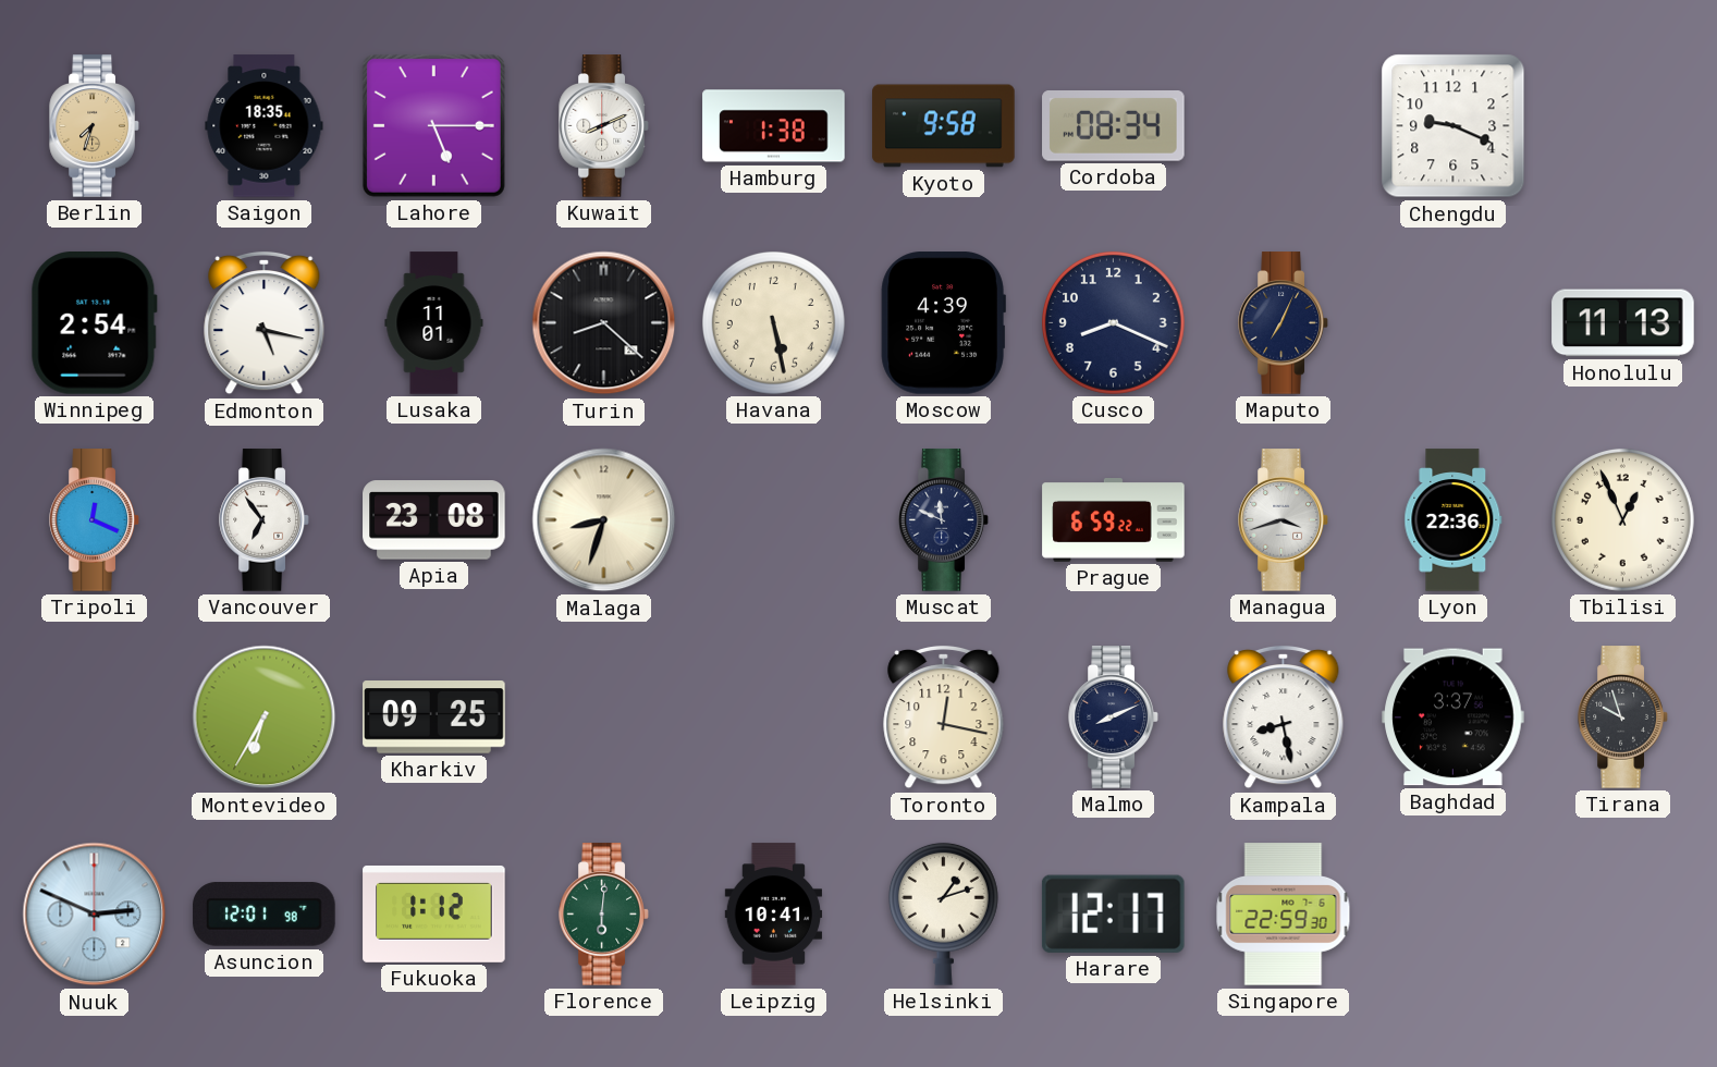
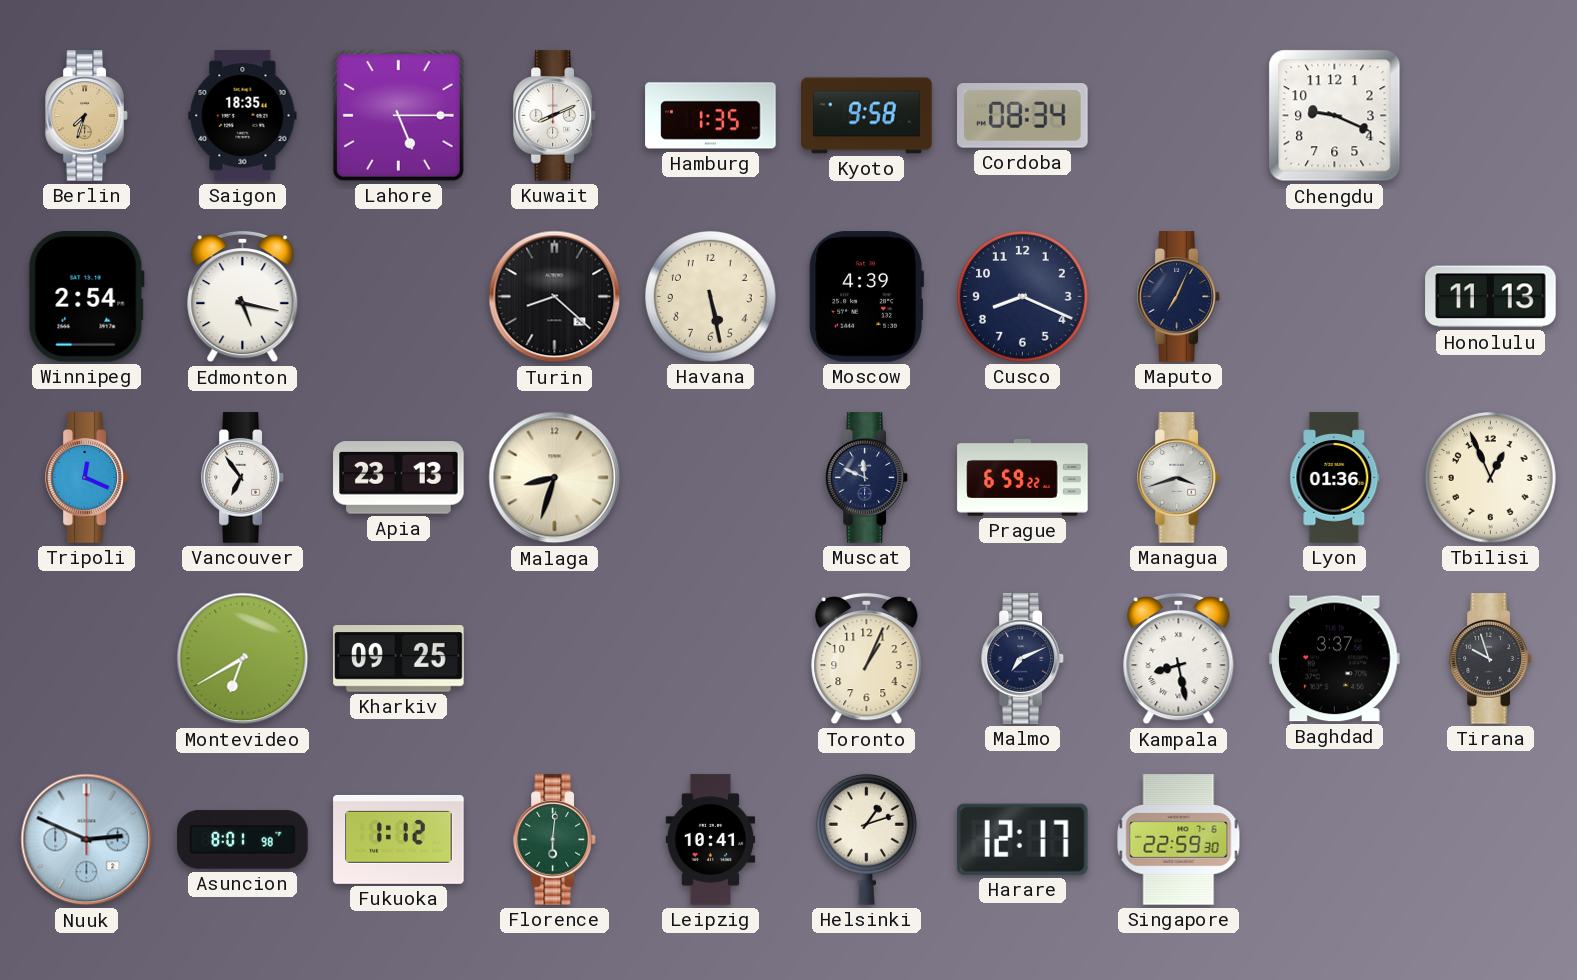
Hamburg: 1:38 -> 1:35
Lusaka: 11:01 -> none
Apia: 23:08 -> 23:13
Lyon: 22:36 -> 01:36
Montevideo: 6:35 -> 6:40
Toronto: 12:17 -> 1:04
Malmo: 8:11 -> 7:11
Asuncion: 12:01 -> 8:01
